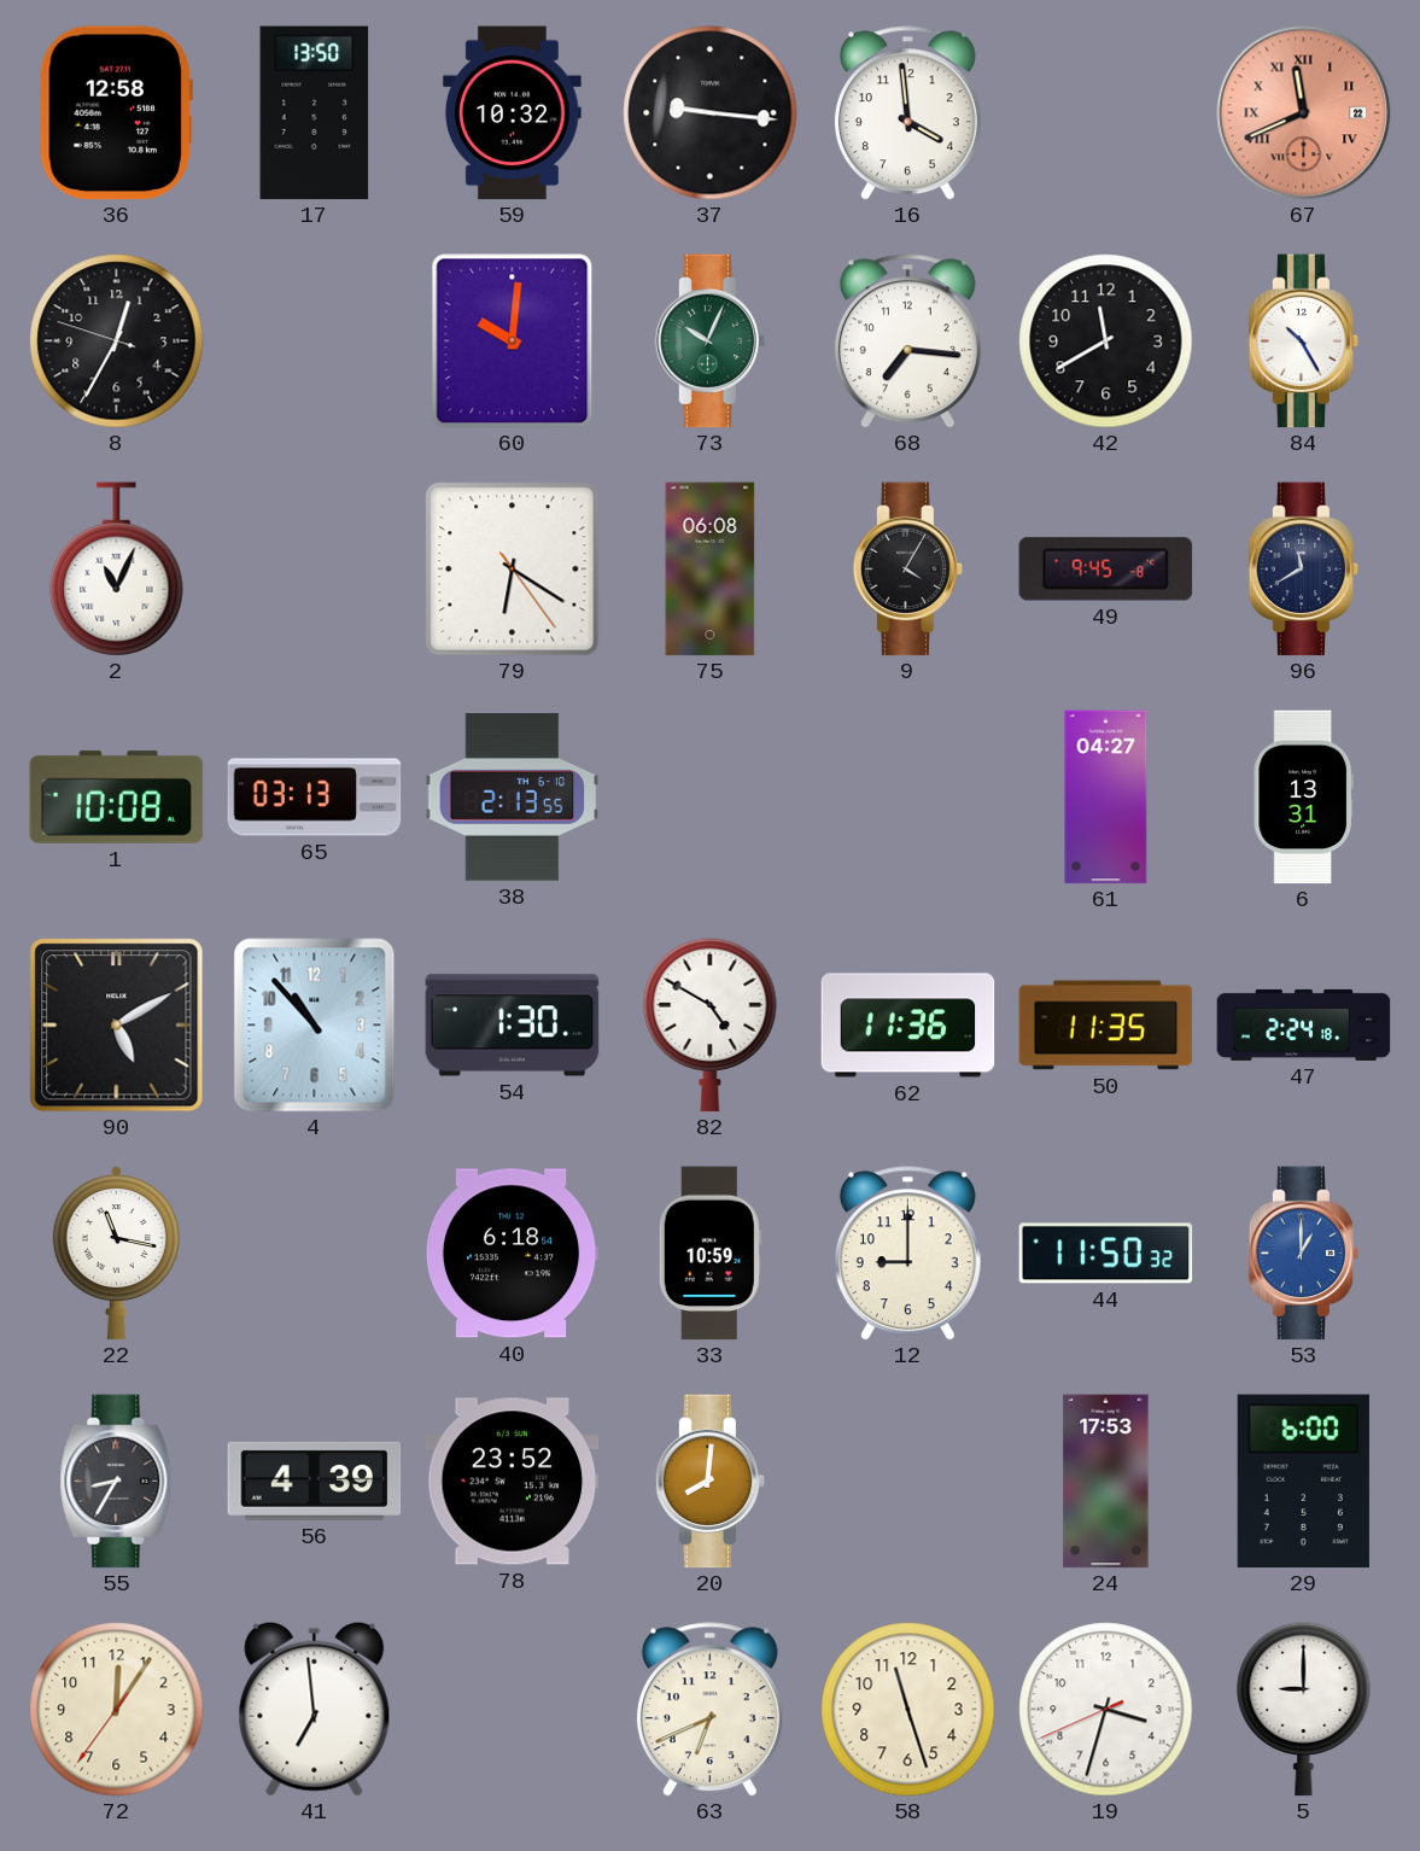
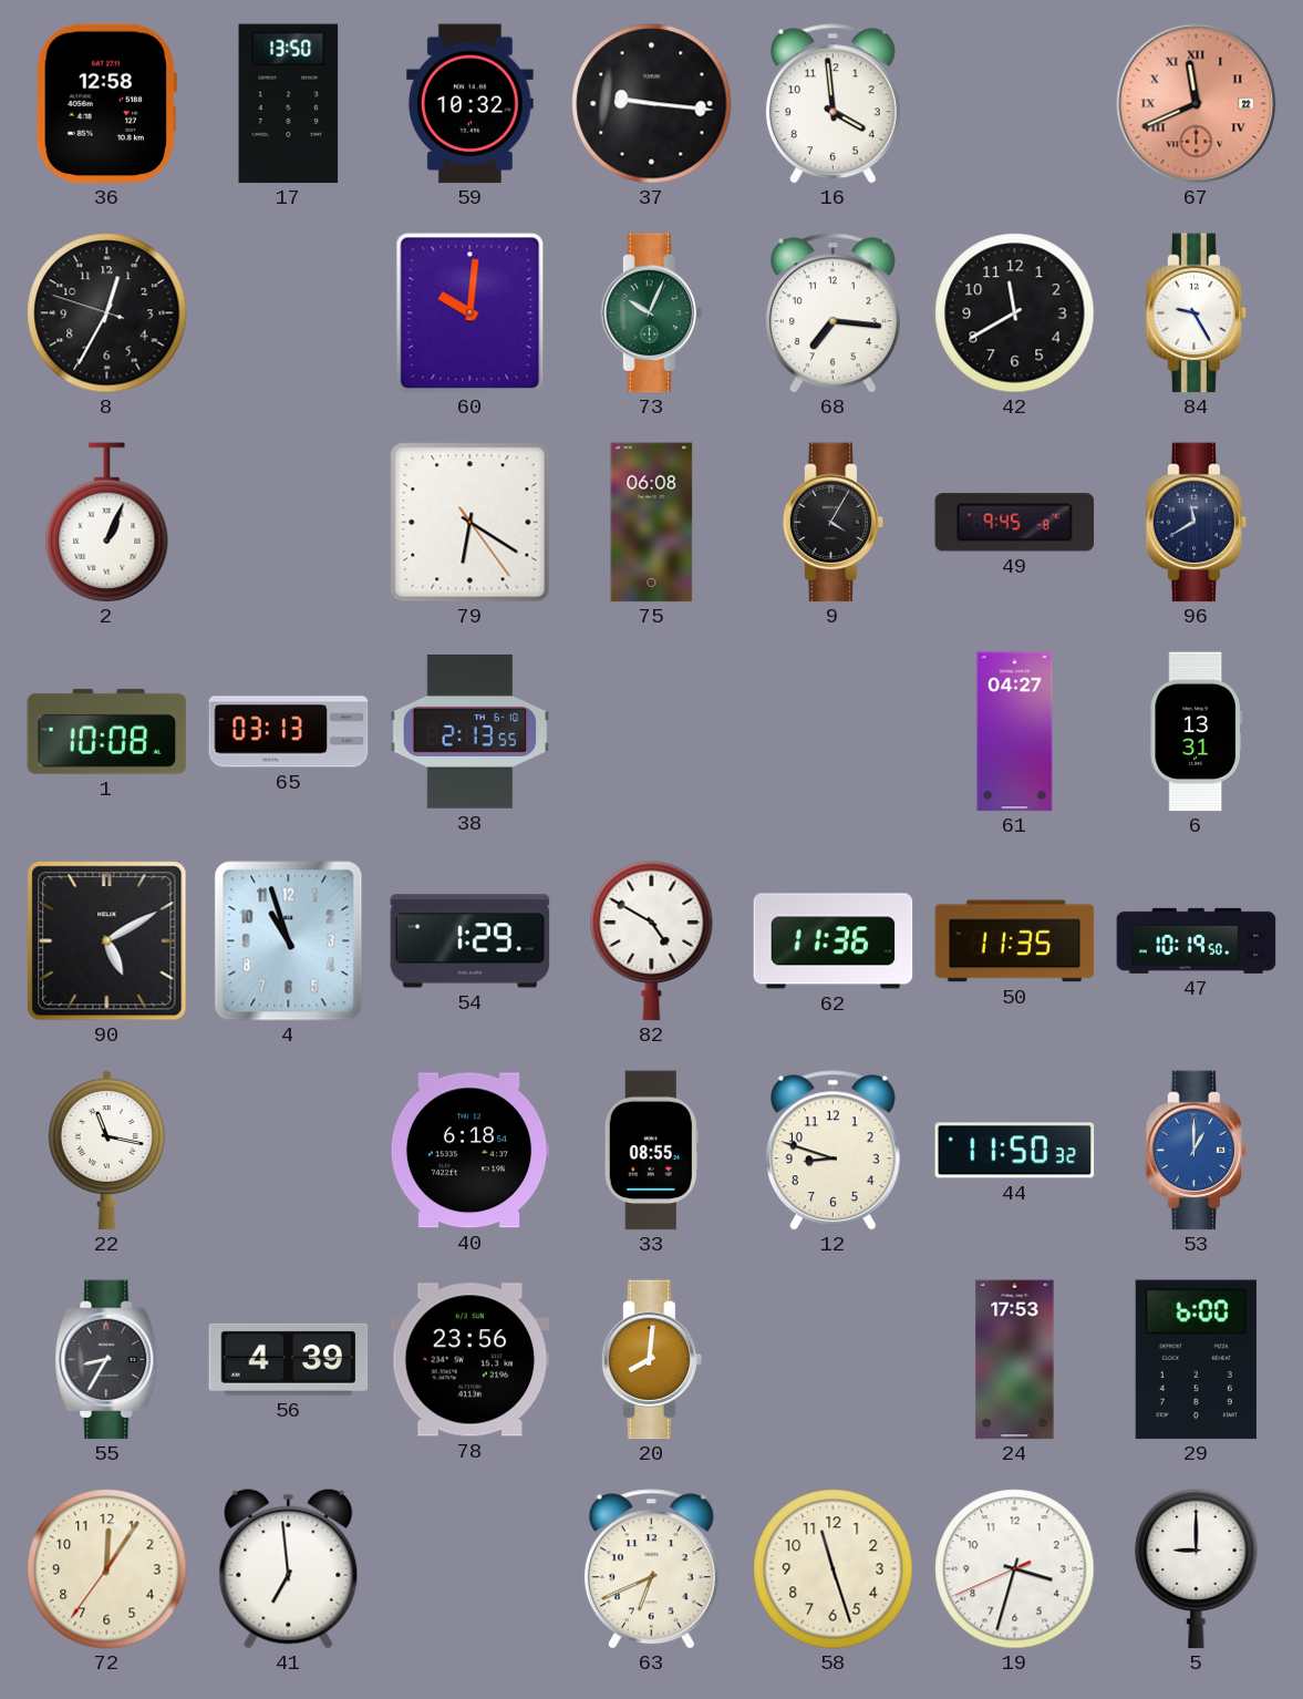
84: 10:25 -> 9:25
2: 11:04 -> 1:04
4: 10:53 -> 10:57
54: 1:30 -> 1:29
47: 2:24 -> 10:19
33: 10:59 -> 08:55
12: 9:00 -> 8:48
78: 23:52 -> 23:56
